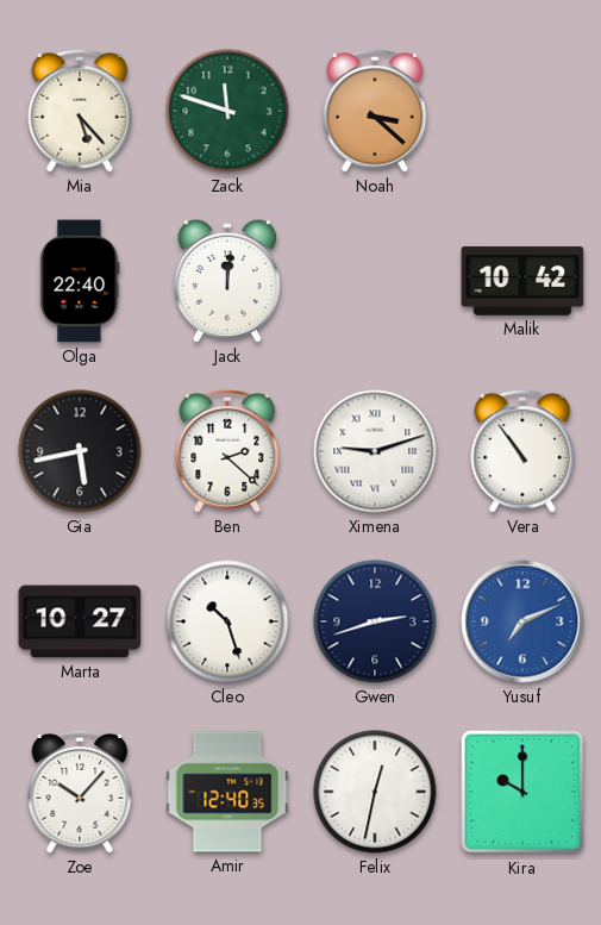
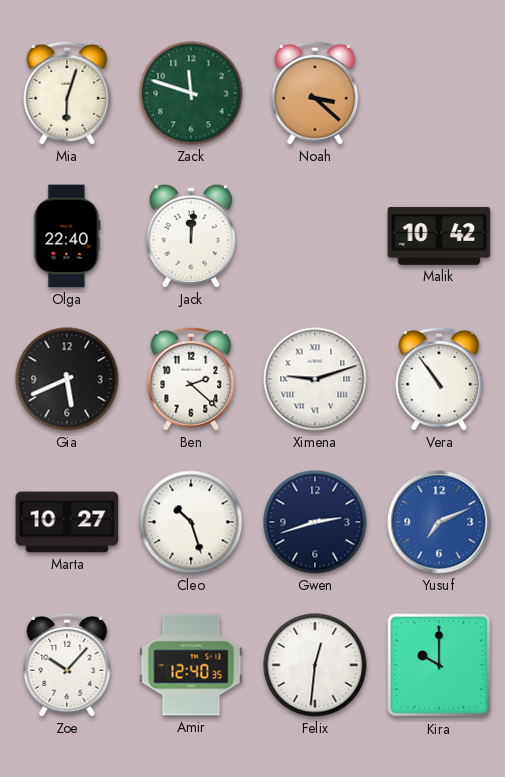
Mia: 5:23 -> 6:03
Gia: 5:43 -> 5:41
Felix: 12:32 -> 12:31
